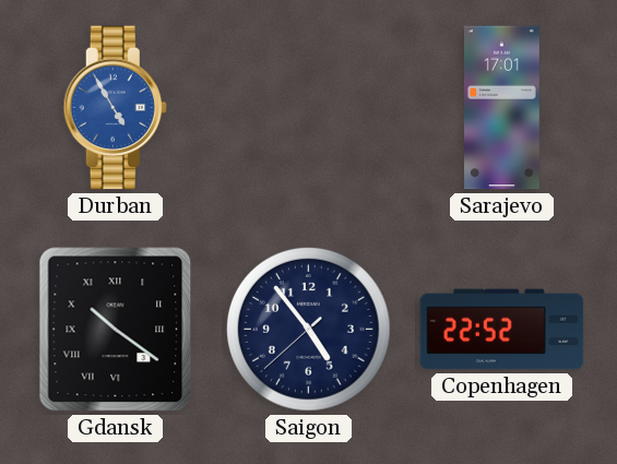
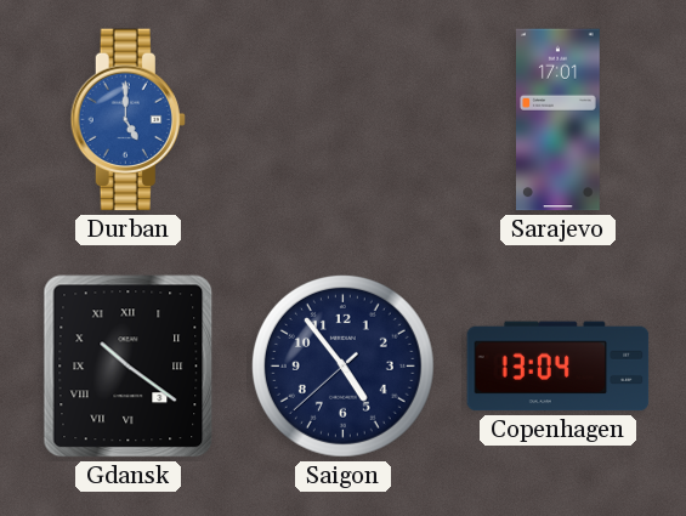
Durban: 4:55 -> 5:00
Copenhagen: 22:52 -> 13:04
